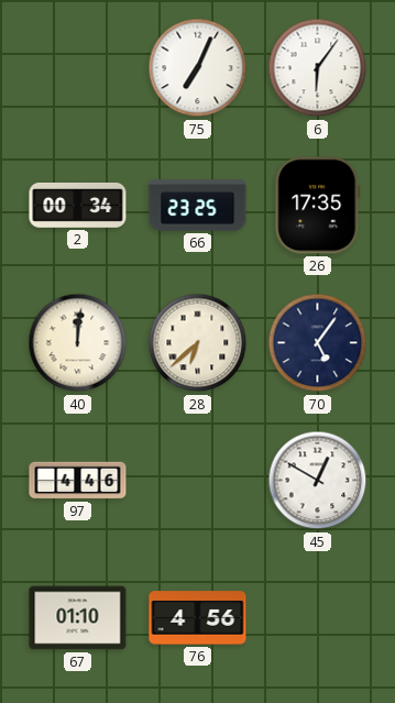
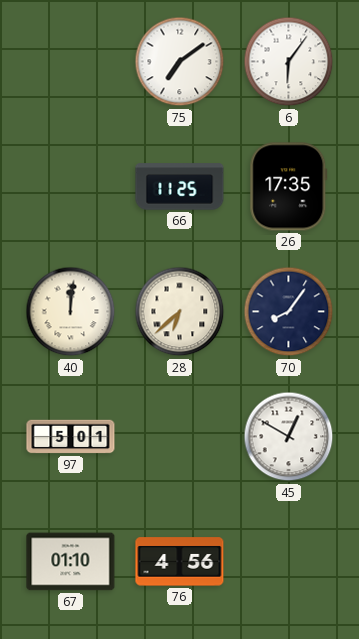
75: 7:04 -> 7:09
2: 00:34 -> none
66: 23:25 -> 11:25
70: 5:06 -> 8:06
97: 4:46 -> 5:01
